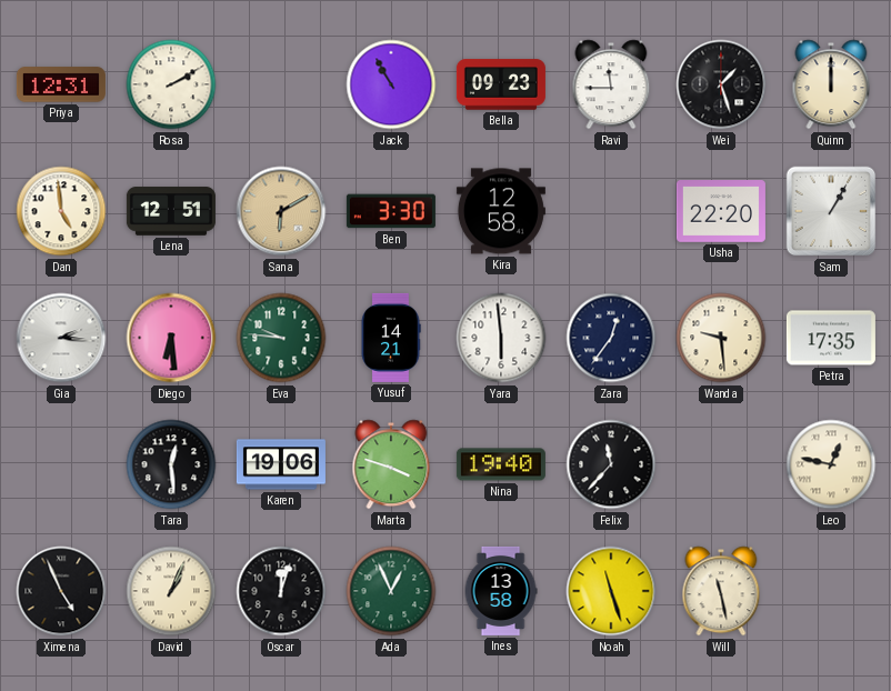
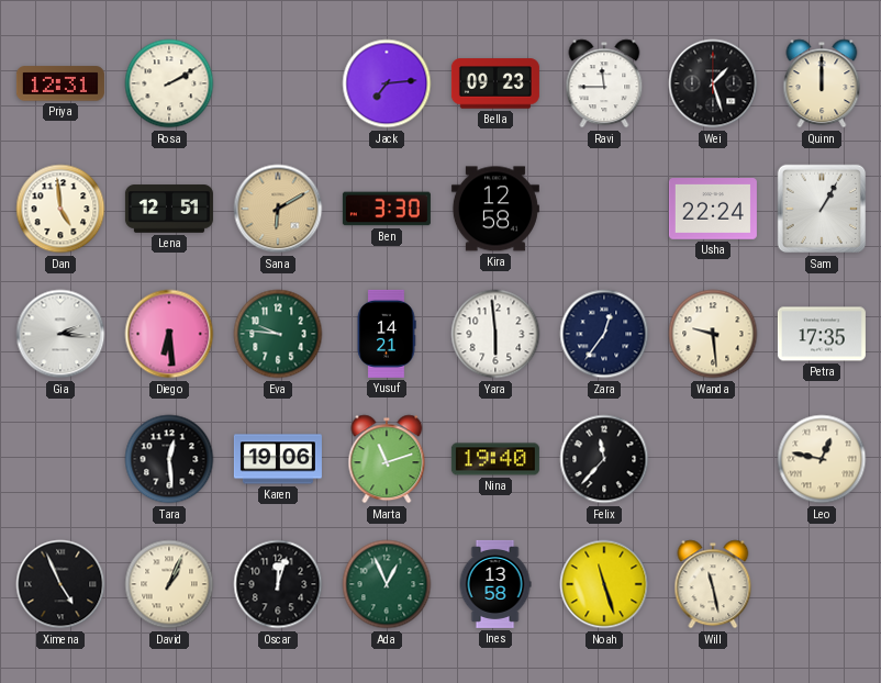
Jack: 10:55 -> 7:14
Usha: 22:20 -> 22:24
Marta: 3:48 -> 11:12
